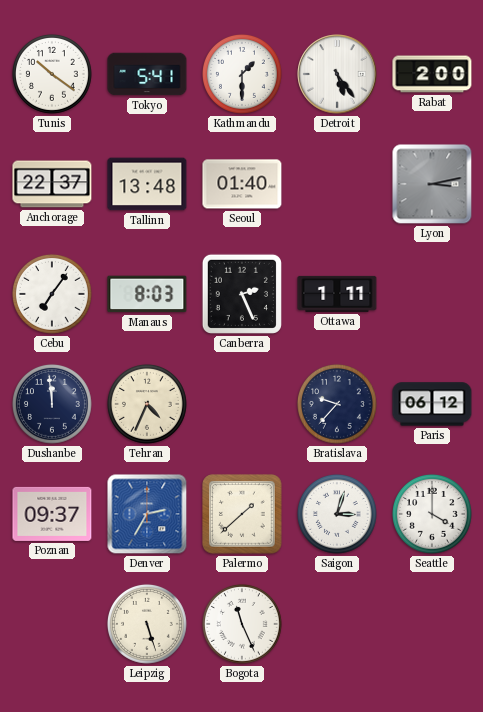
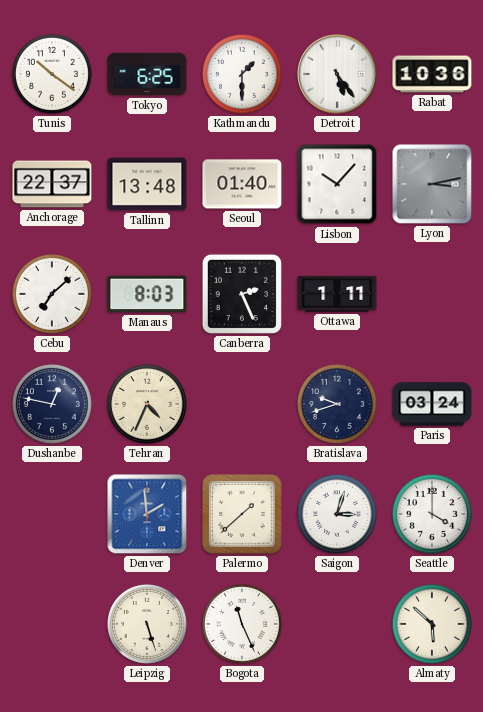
Tokyo: 5:41 -> 6:25
Rabat: 2:00 -> 10:36
Lisbon: none -> 10:07
Cebu: 7:06 -> 7:08
Dushanbe: 11:59 -> 12:47
Bratislava: 9:37 -> 9:42
Paris: 06:12 -> 03:24
Poznan: 09:37 -> none
Denver: 2:35 -> 1:59
Almaty: none -> 5:52
